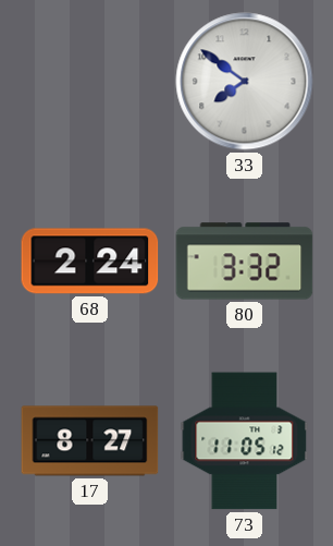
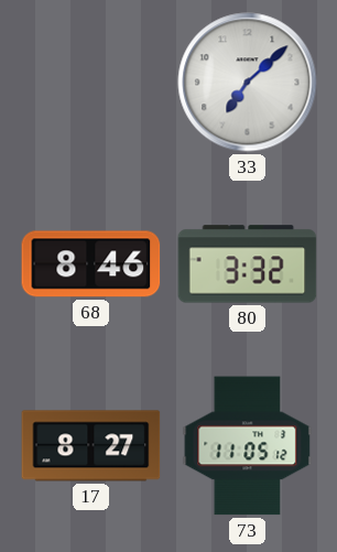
33: 7:51 -> 7:08
68: 2:24 -> 8:46
